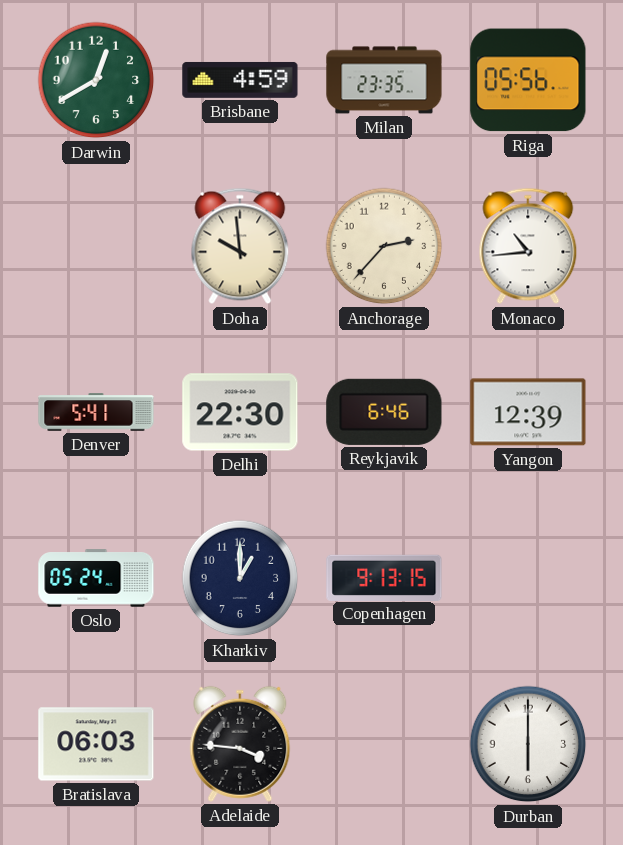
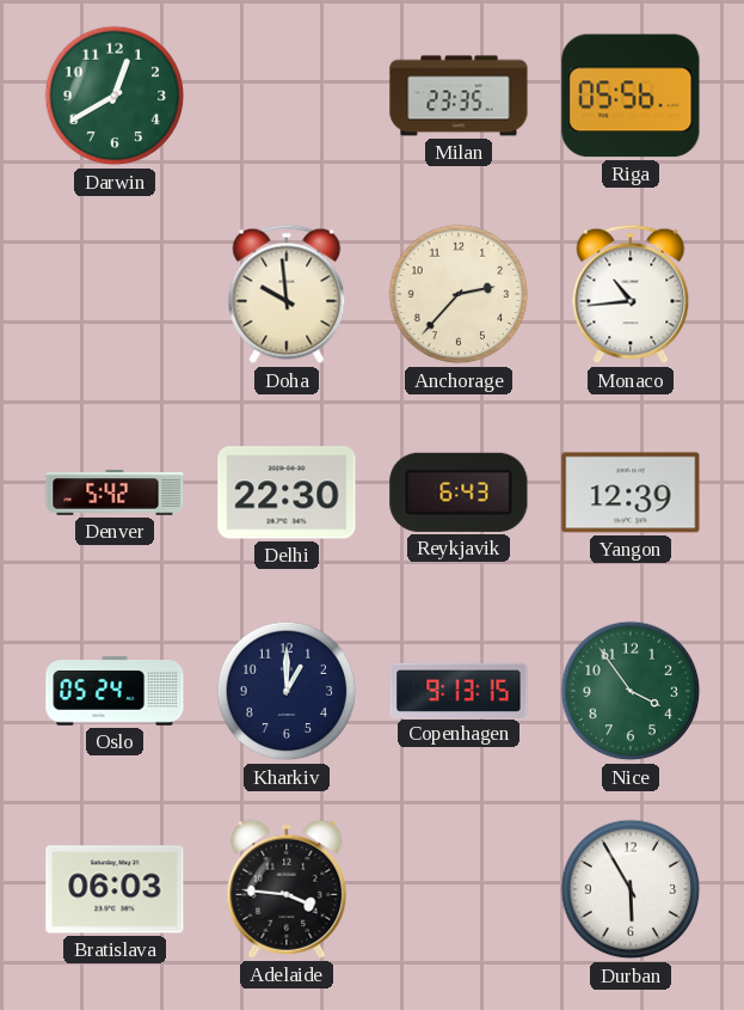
Brisbane: 4:59 -> none
Denver: 5:41 -> 5:42
Reykjavik: 6:46 -> 6:43
Nice: none -> 3:54
Durban: 6:00 -> 5:55
